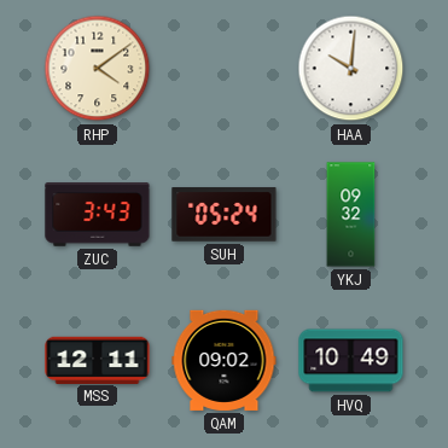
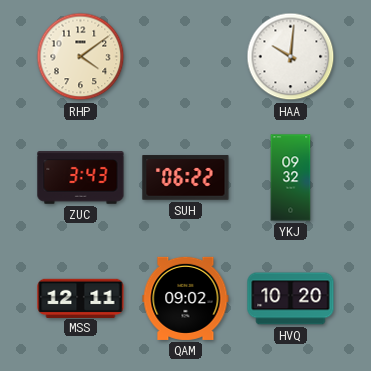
SUH: 05:24 -> 06:22
HVQ: 10:49 -> 10:20
